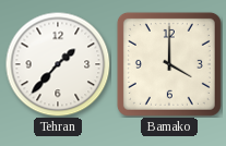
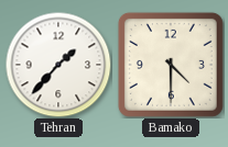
Bamako: 4:00 -> 4:30
